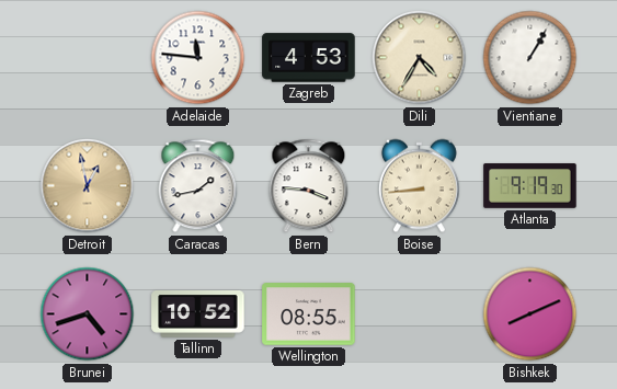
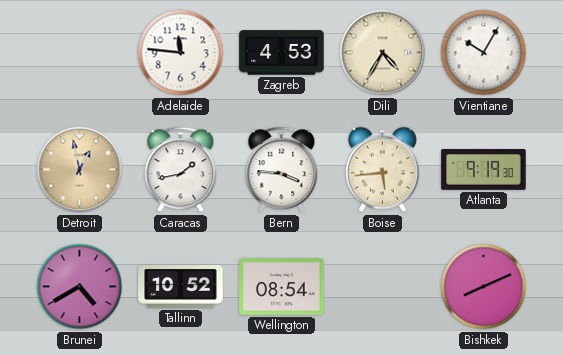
Vientiane: 1:05 -> 10:05
Boise: 8:44 -> 5:44
Brunei: 4:42 -> 4:40
Wellington: 08:55 -> 08:54
